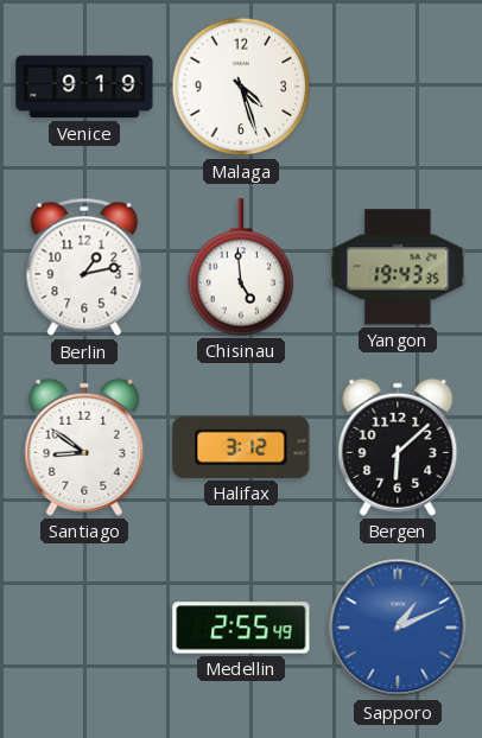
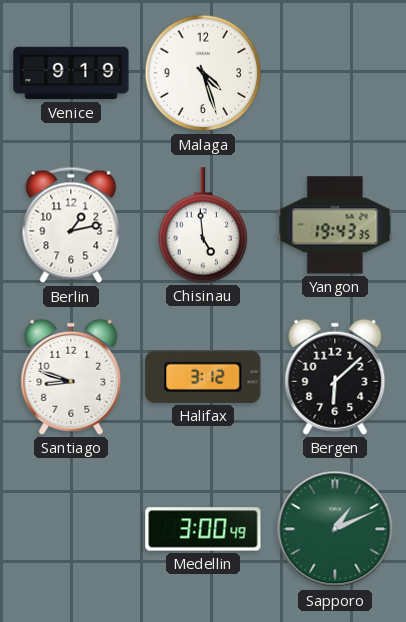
Santiago: 8:51 -> 8:48
Medellin: 2:55 -> 3:00
Sapporo dial: blue -> green
